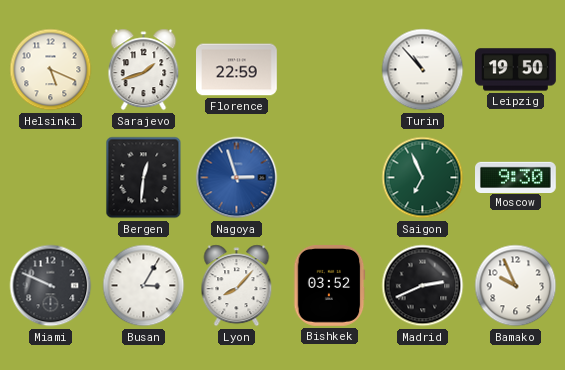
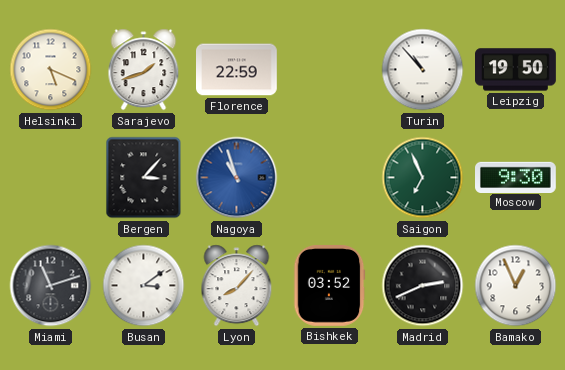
Bergen: 12:31 -> 3:07
Nagoya: 2:57 -> 10:57
Miami: 9:49 -> 11:12
Busan: 3:05 -> 3:09
Bamako: 9:56 -> 12:56
